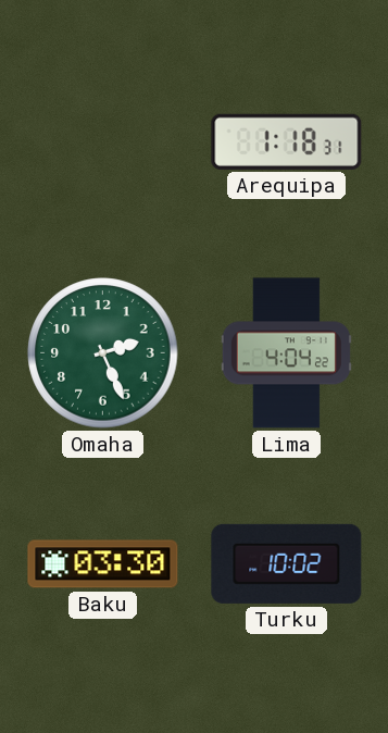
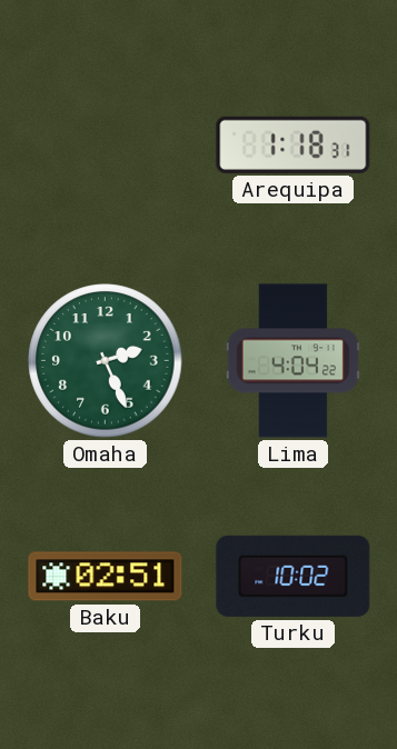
Baku: 03:30 -> 02:51
